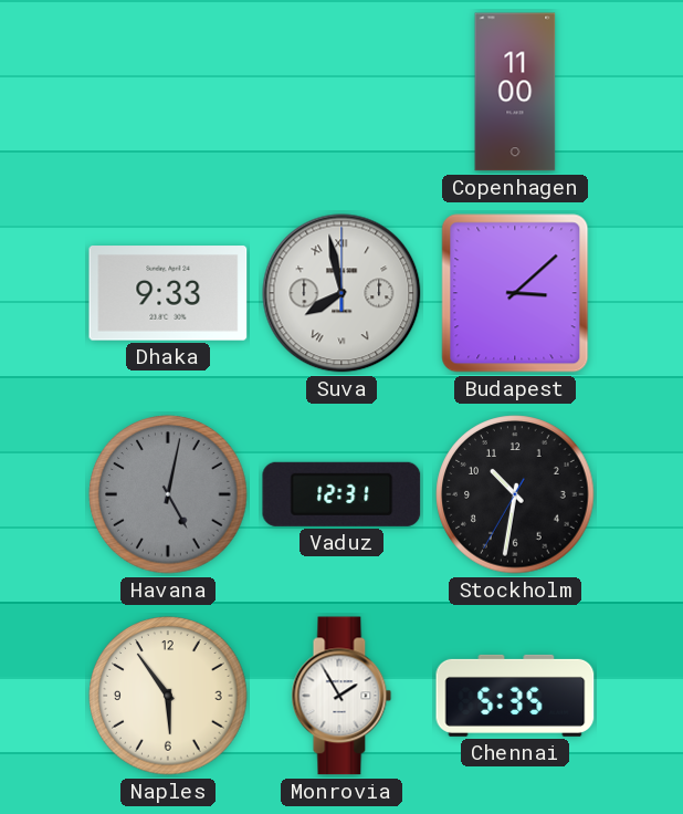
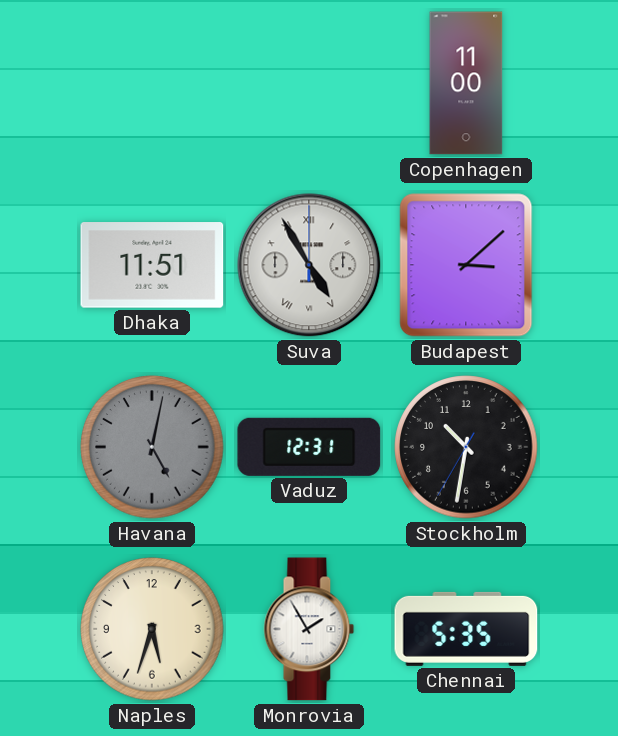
Dhaka: 9:33 -> 11:51
Suva: 7:58 -> 4:55
Naples: 5:54 -> 5:33
